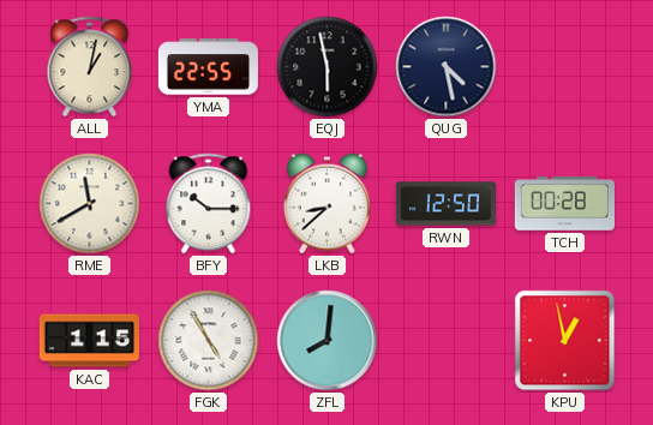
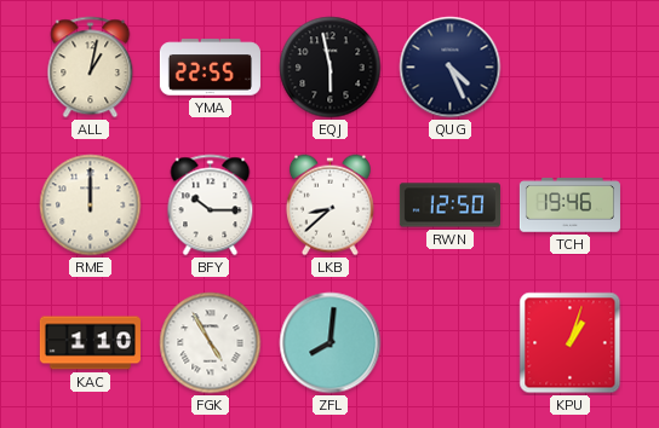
QUG: 4:28 -> 4:26
RME: 11:40 -> 12:00
TCH: 00:28 -> 19:46
KAC: 1:15 -> 1:10
KPU: 12:58 -> 1:03
